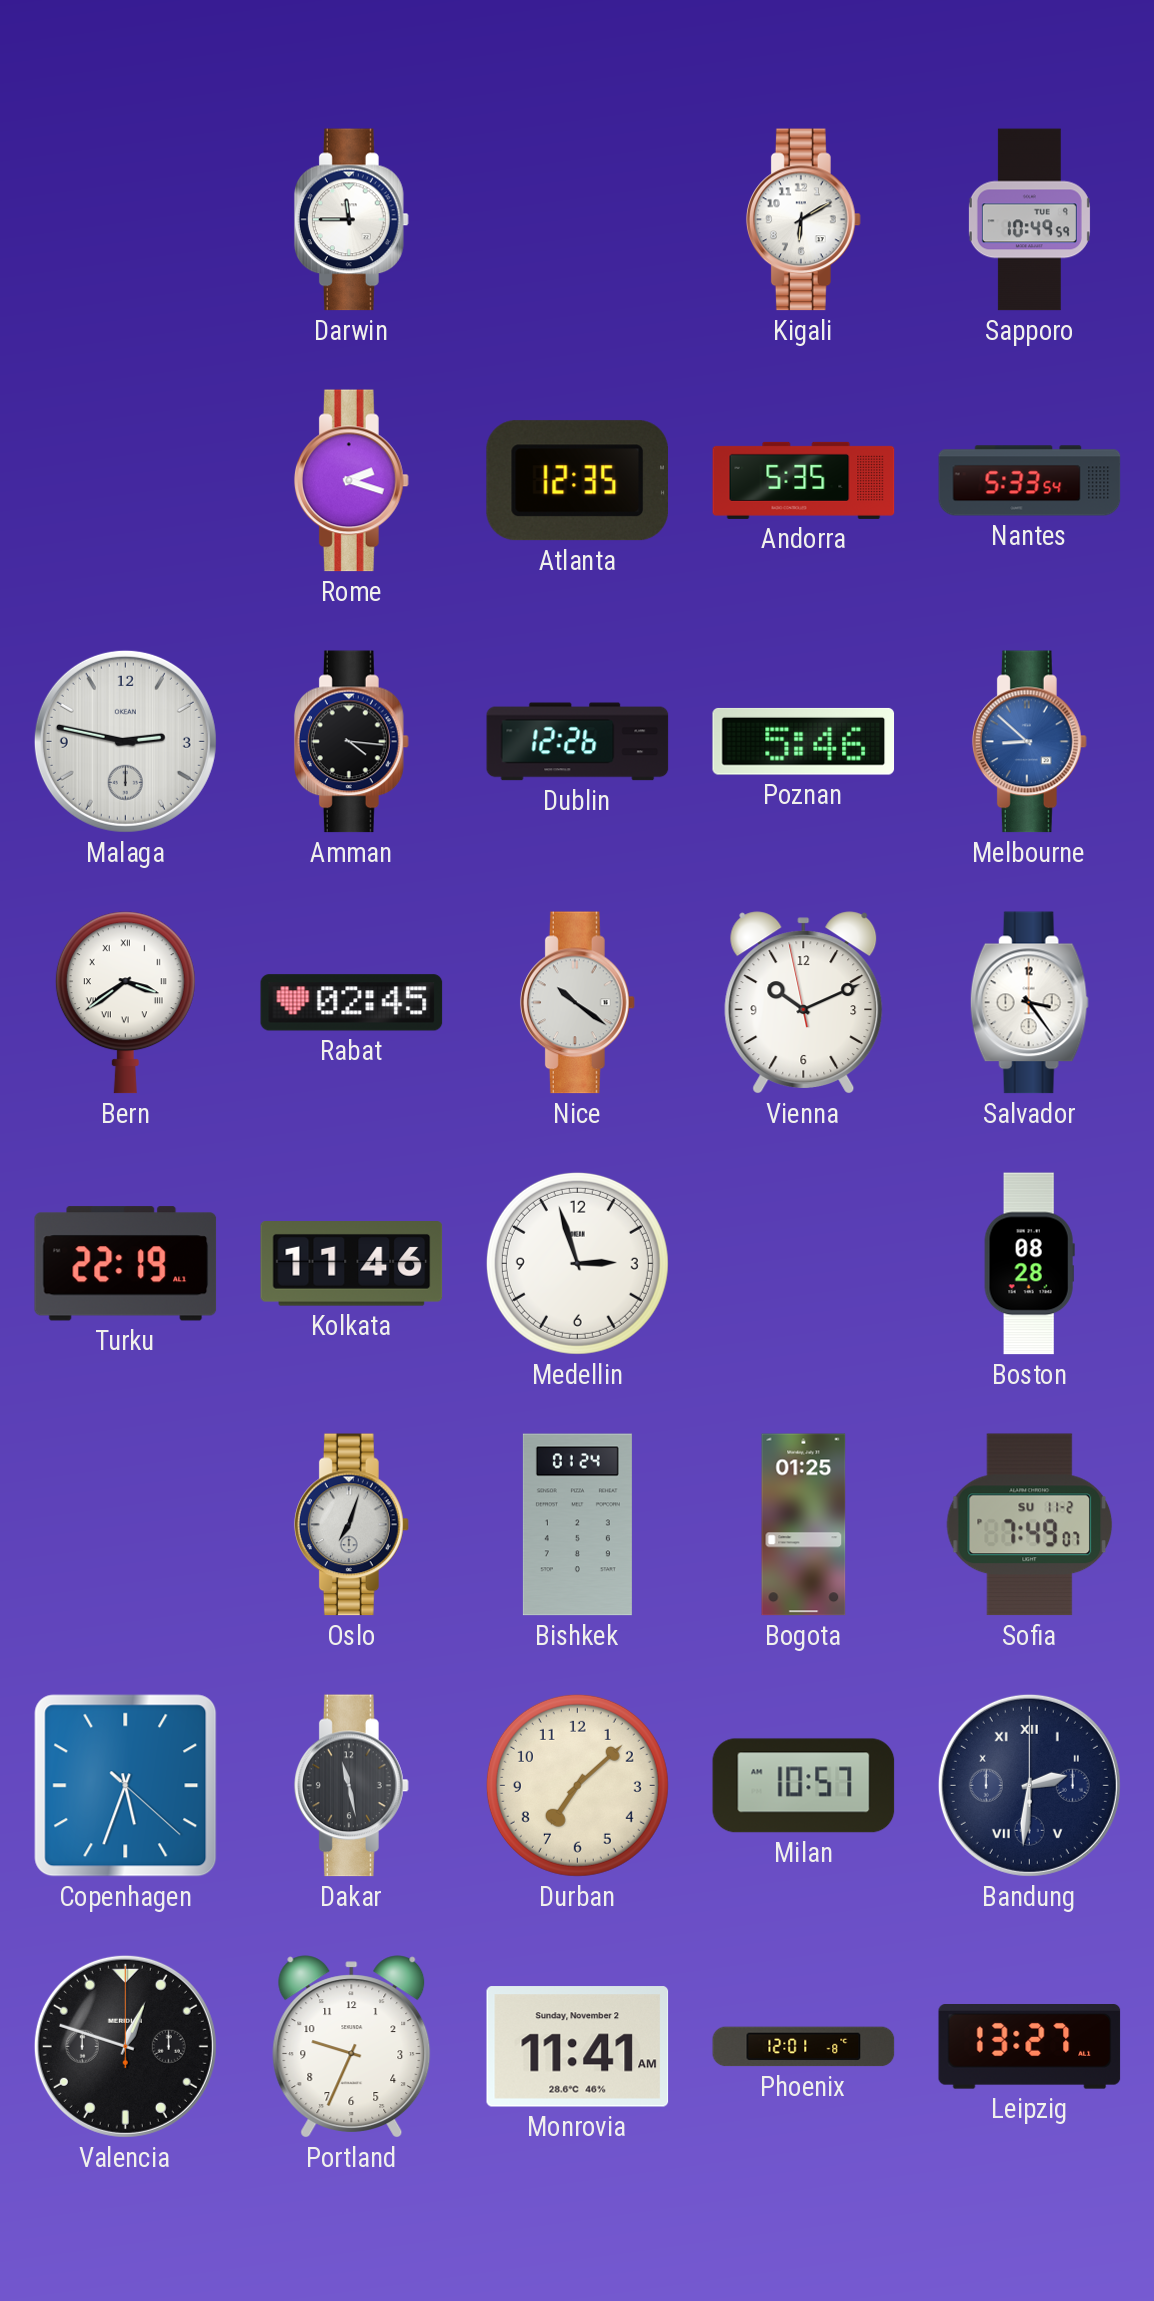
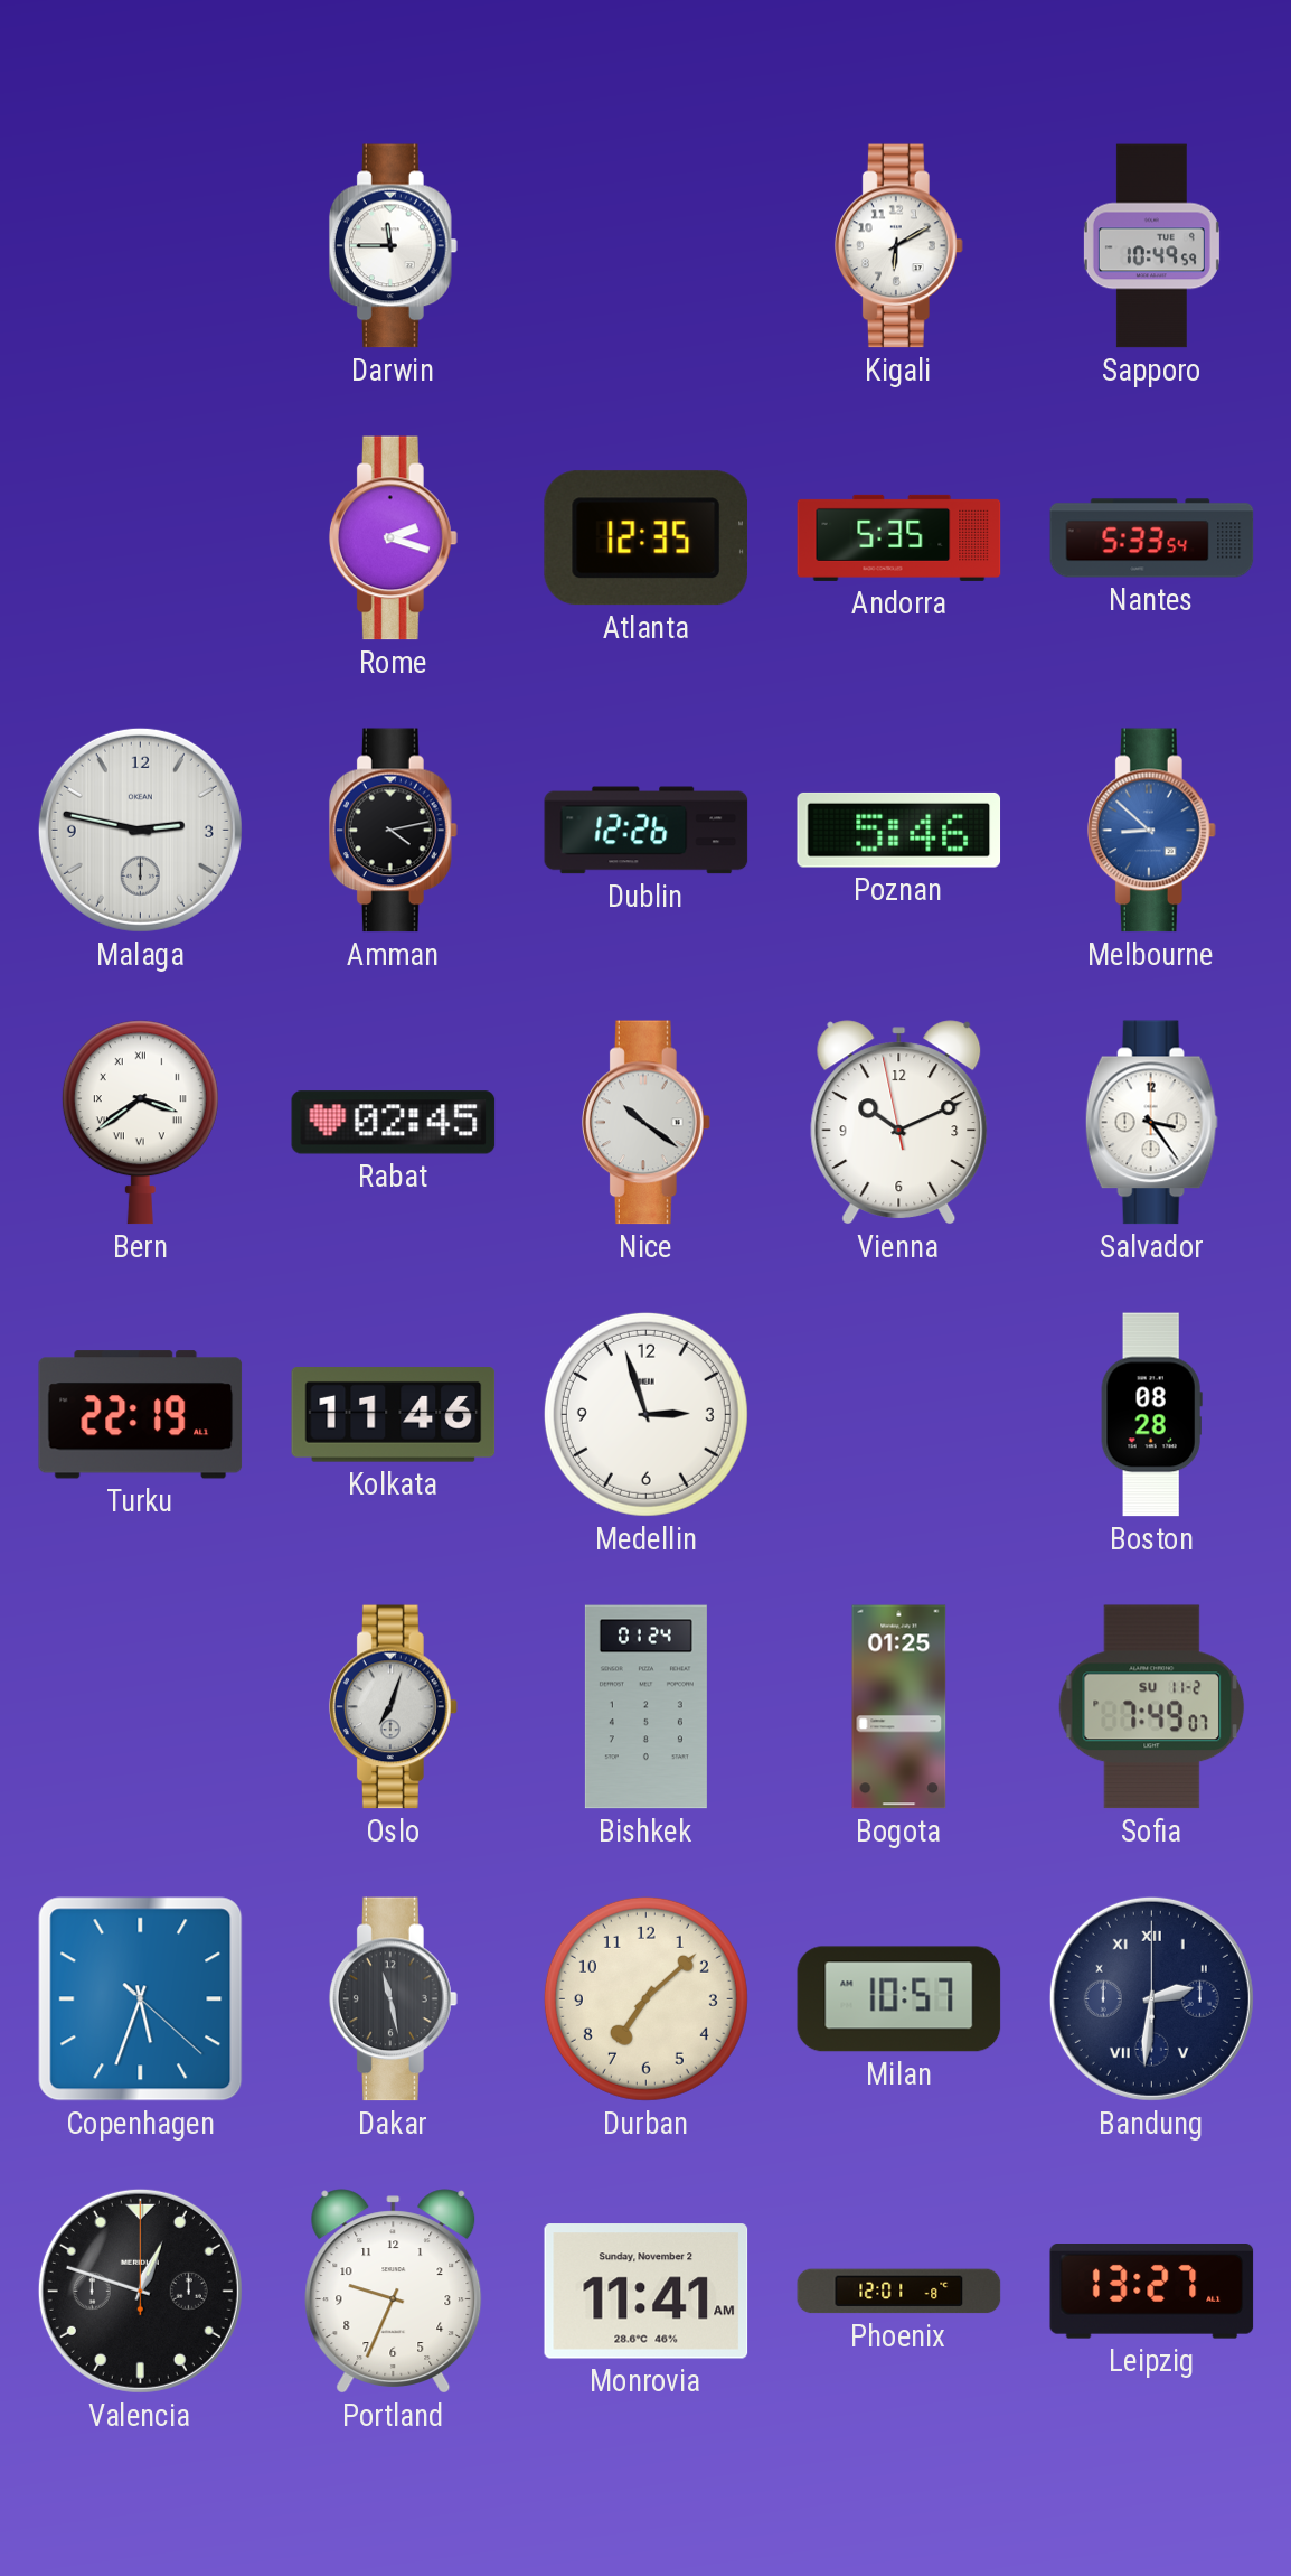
Amman: 4:16 -> 4:13
